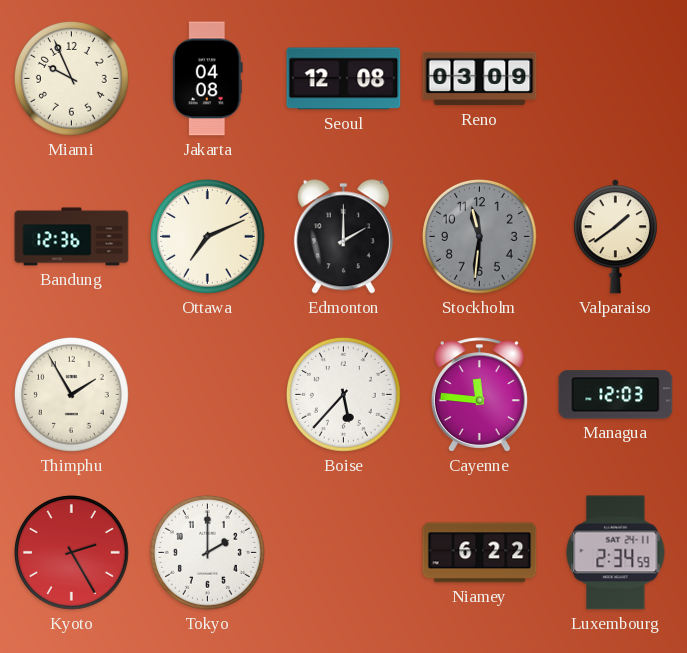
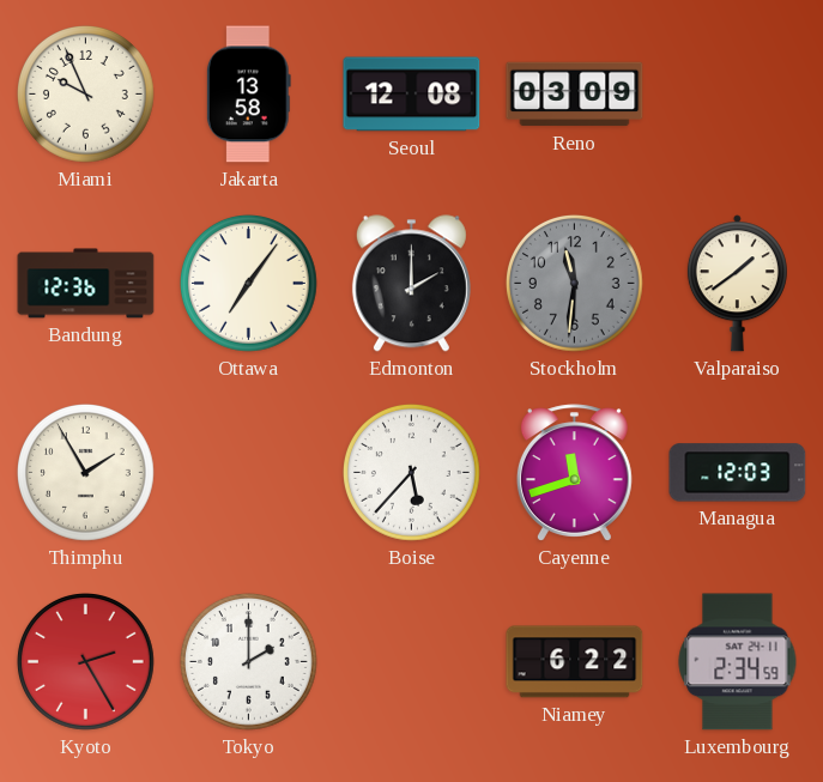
Jakarta: 04:08 -> 13:58
Ottawa: 7:11 -> 7:06
Cayenne: 11:46 -> 11:42
